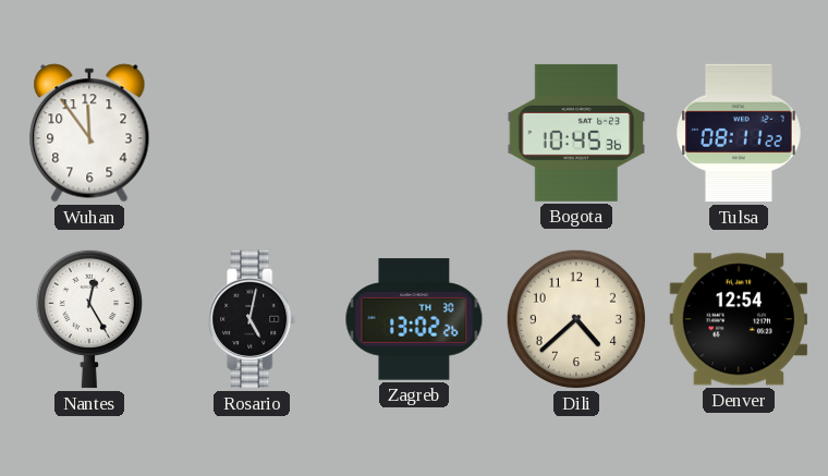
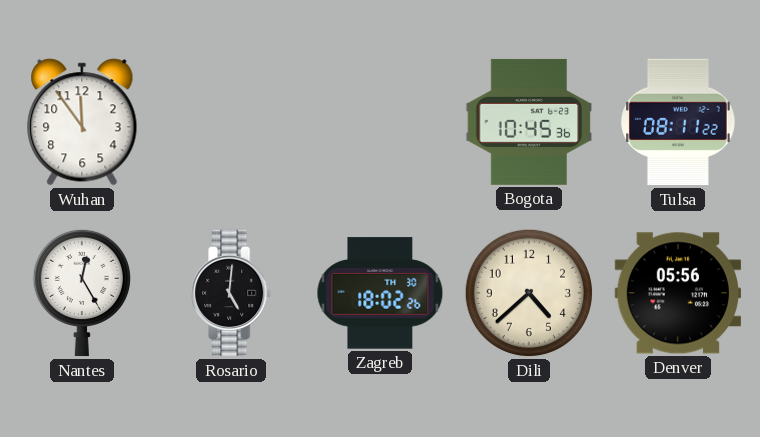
Rosario: 5:02 -> 5:01
Zagreb: 13:02 -> 18:02
Denver: 12:54 -> 05:56
